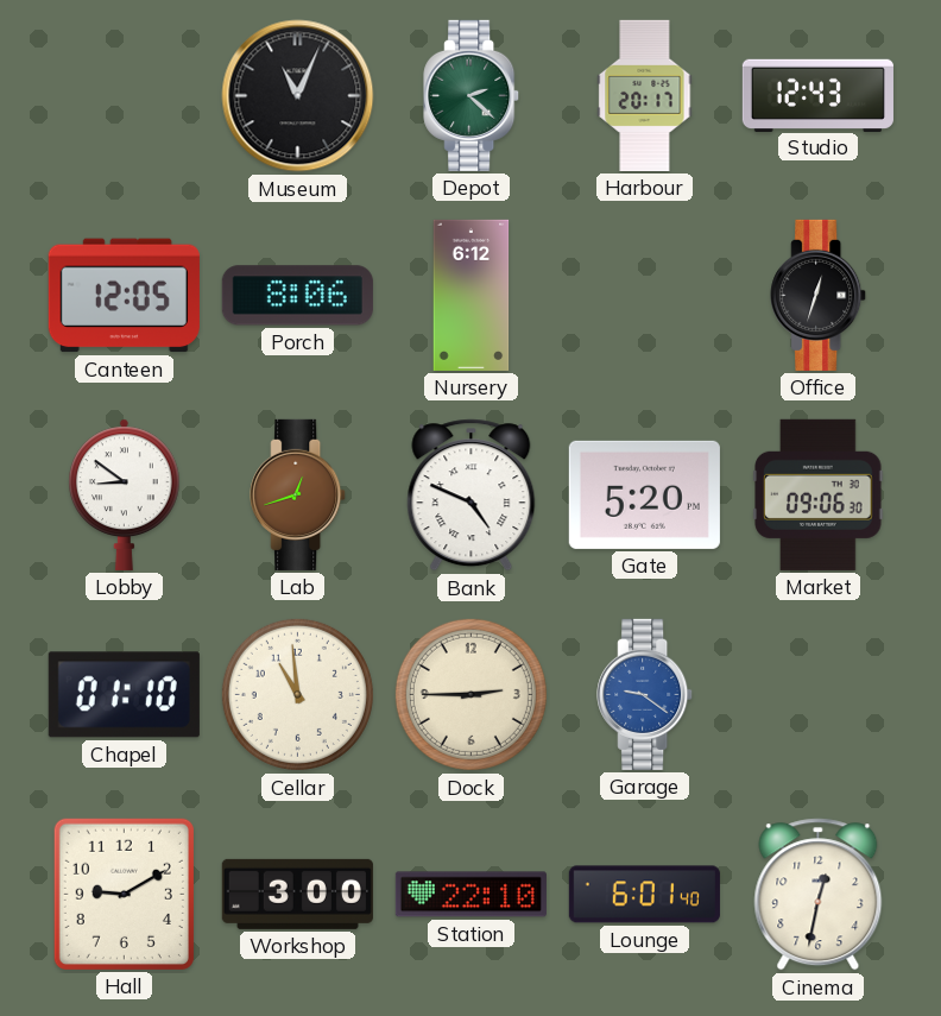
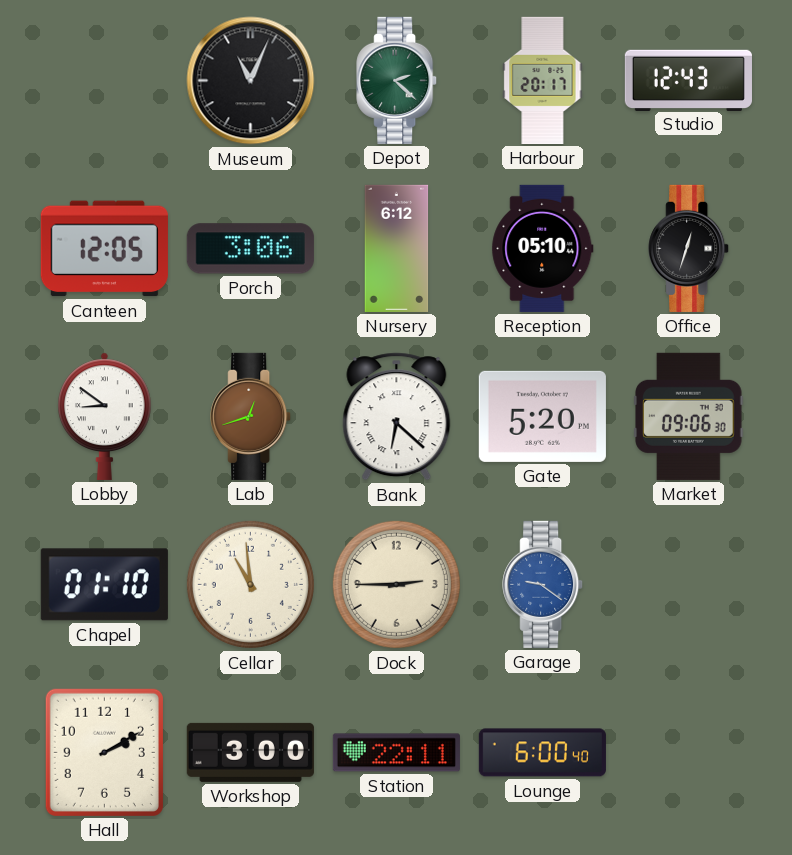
Porch: 8:06 -> 3:06
Reception: none -> 05:10
Bank: 4:49 -> 6:22
Hall: 9:10 -> 2:10
Station: 22:10 -> 22:11
Lounge: 6:01 -> 6:00
Cinema: 12:32 -> none
